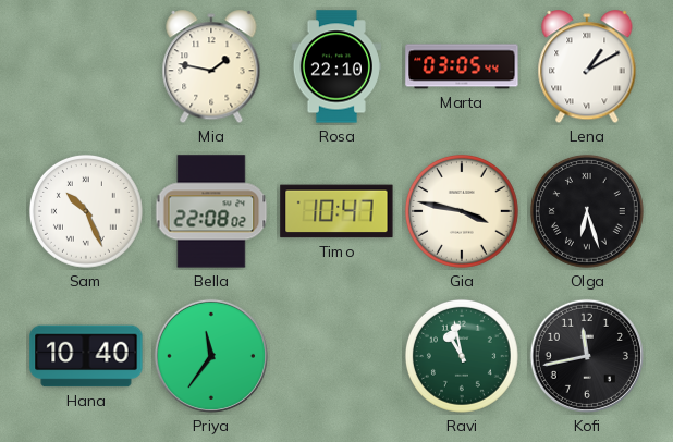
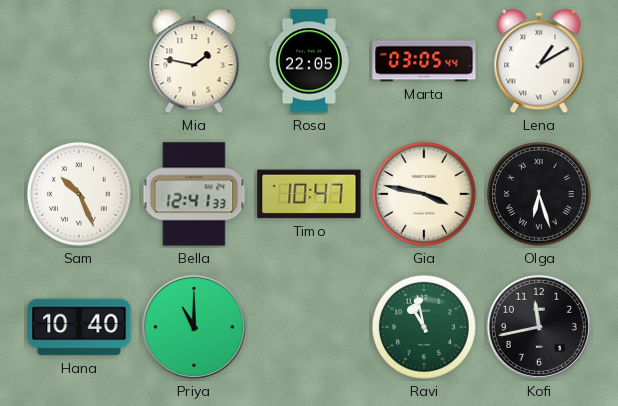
Rosa: 22:10 -> 22:05
Bella: 22:08 -> 12:41
Priya: 11:36 -> 11:00
